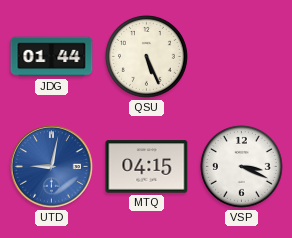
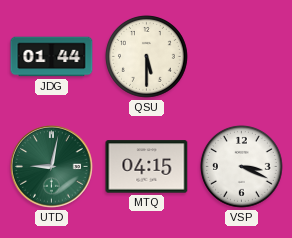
QSU: 5:26 -> 5:30
UTD dial: blue -> green
